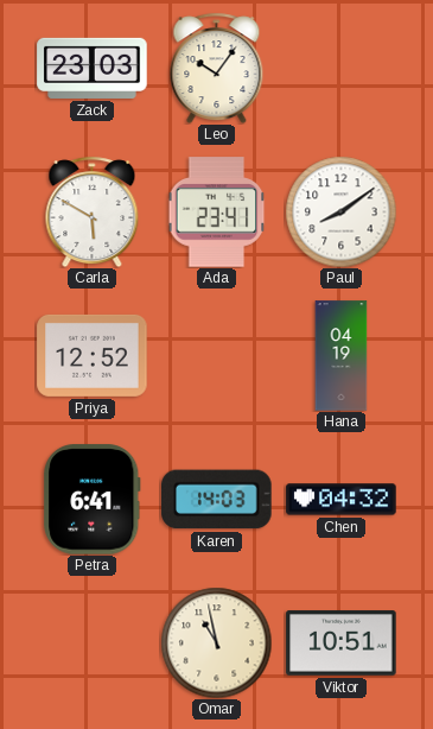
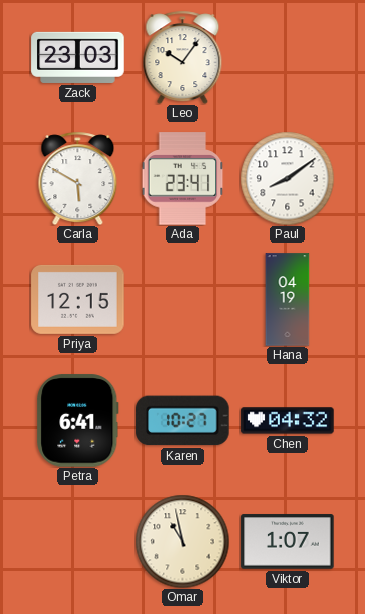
Priya: 12:52 -> 12:15
Karen: 14:03 -> 10:27
Viktor: 10:51 -> 1:07
